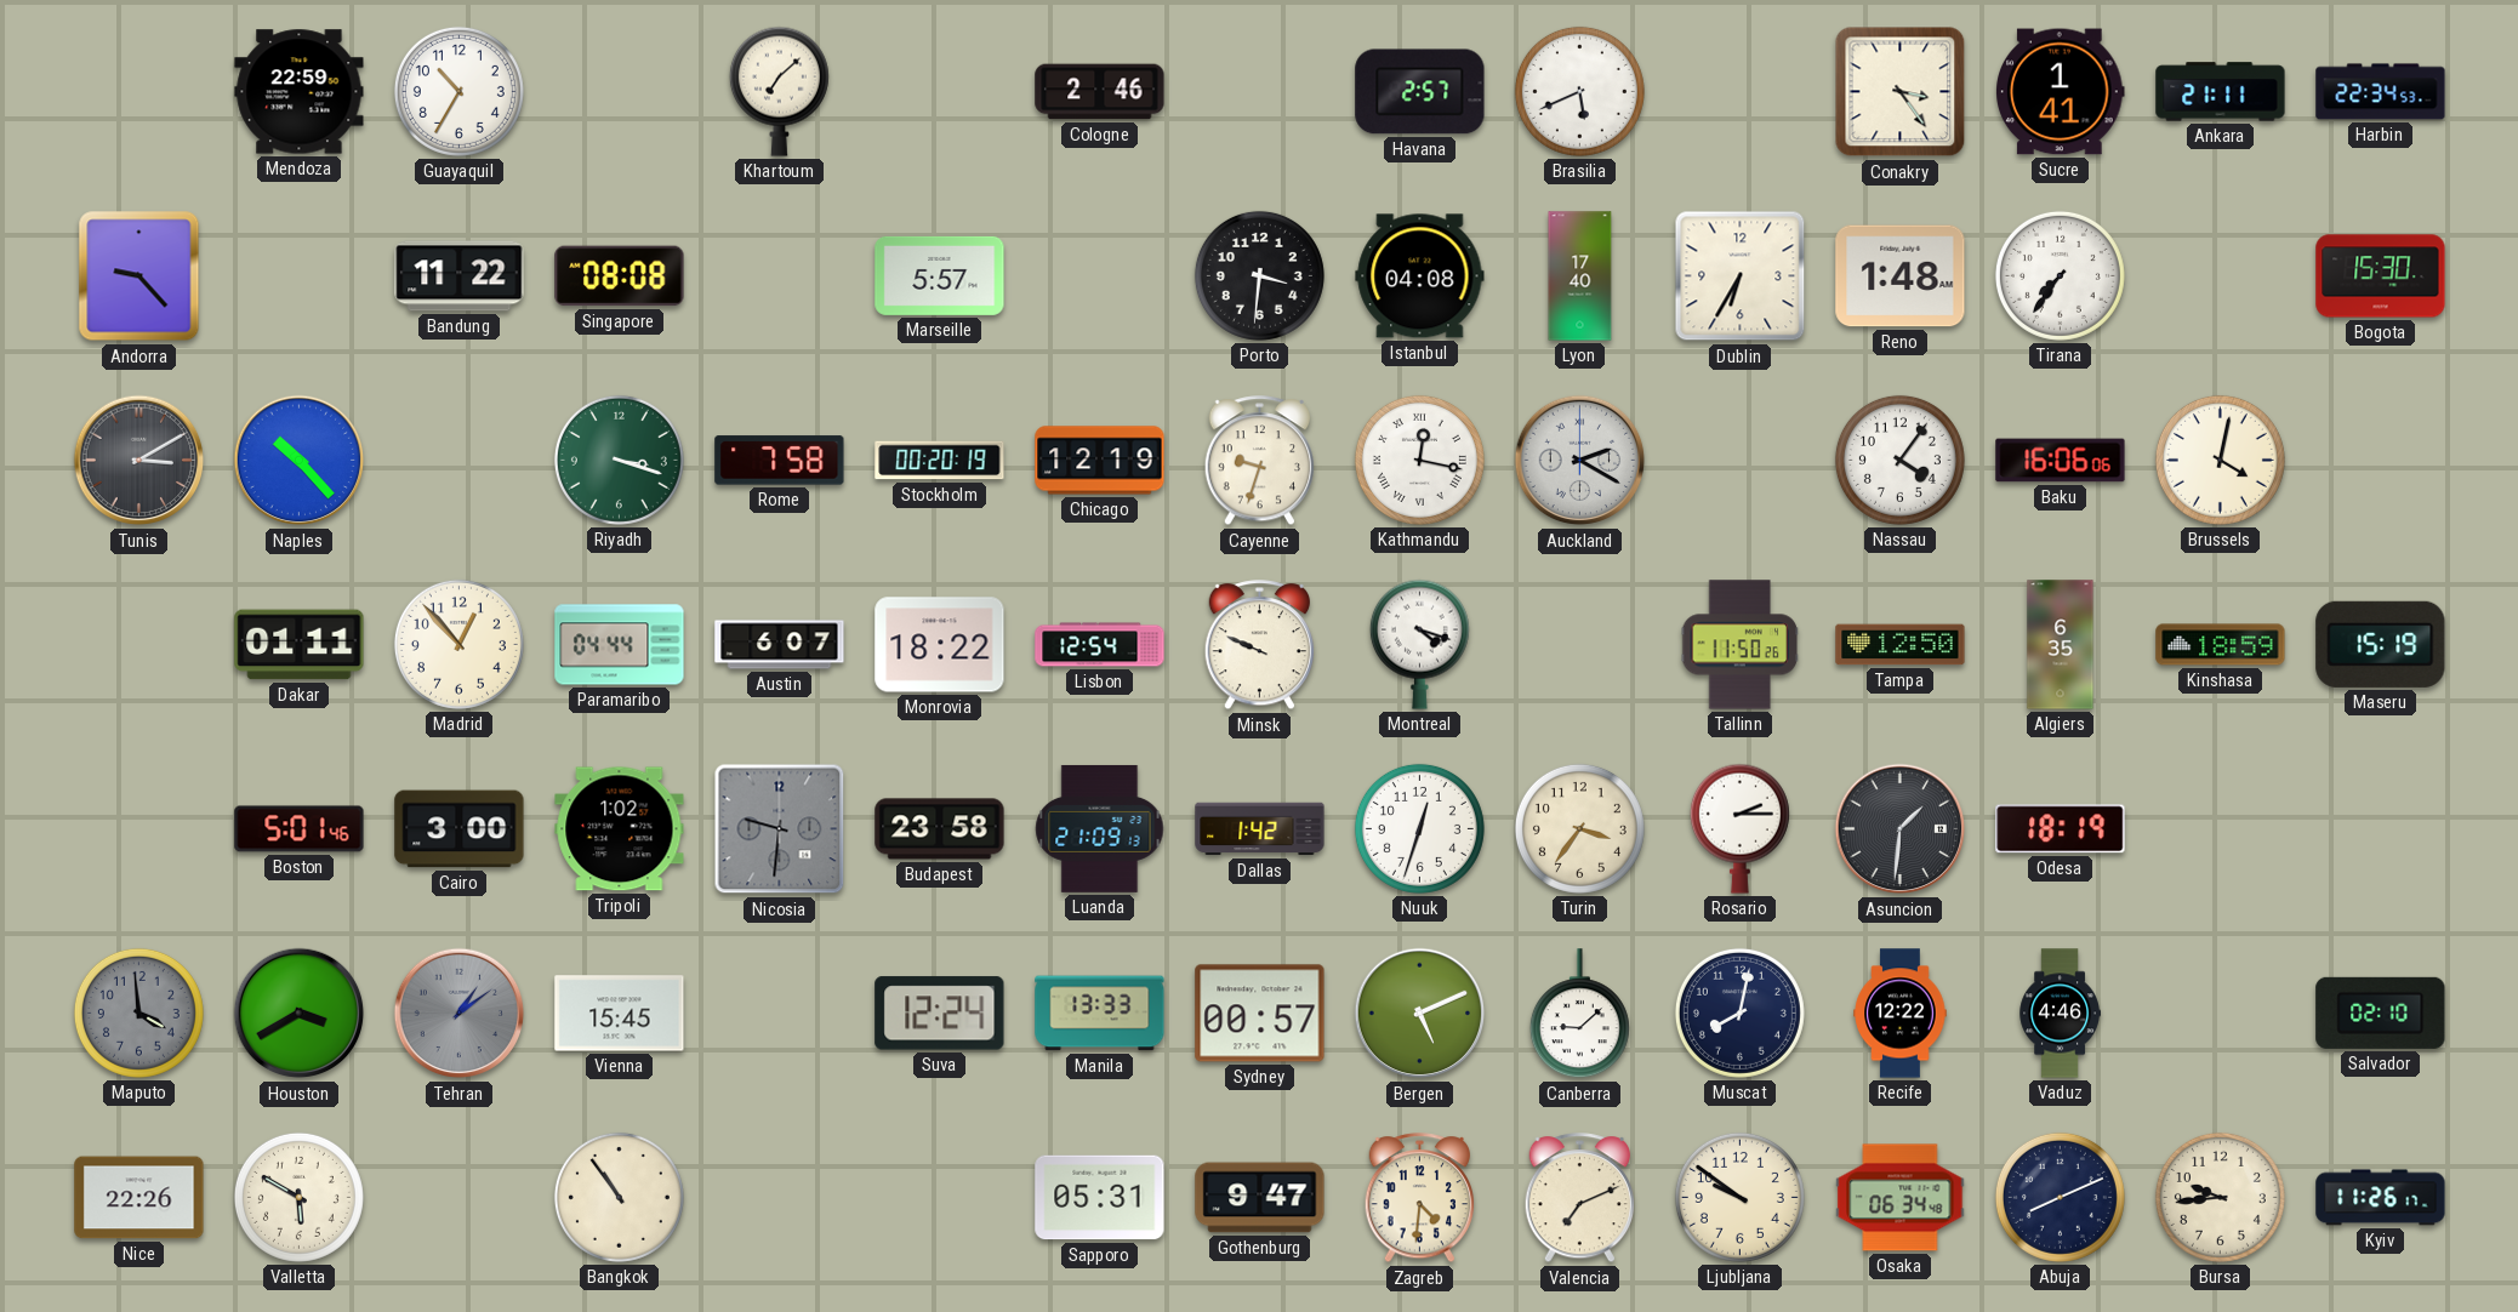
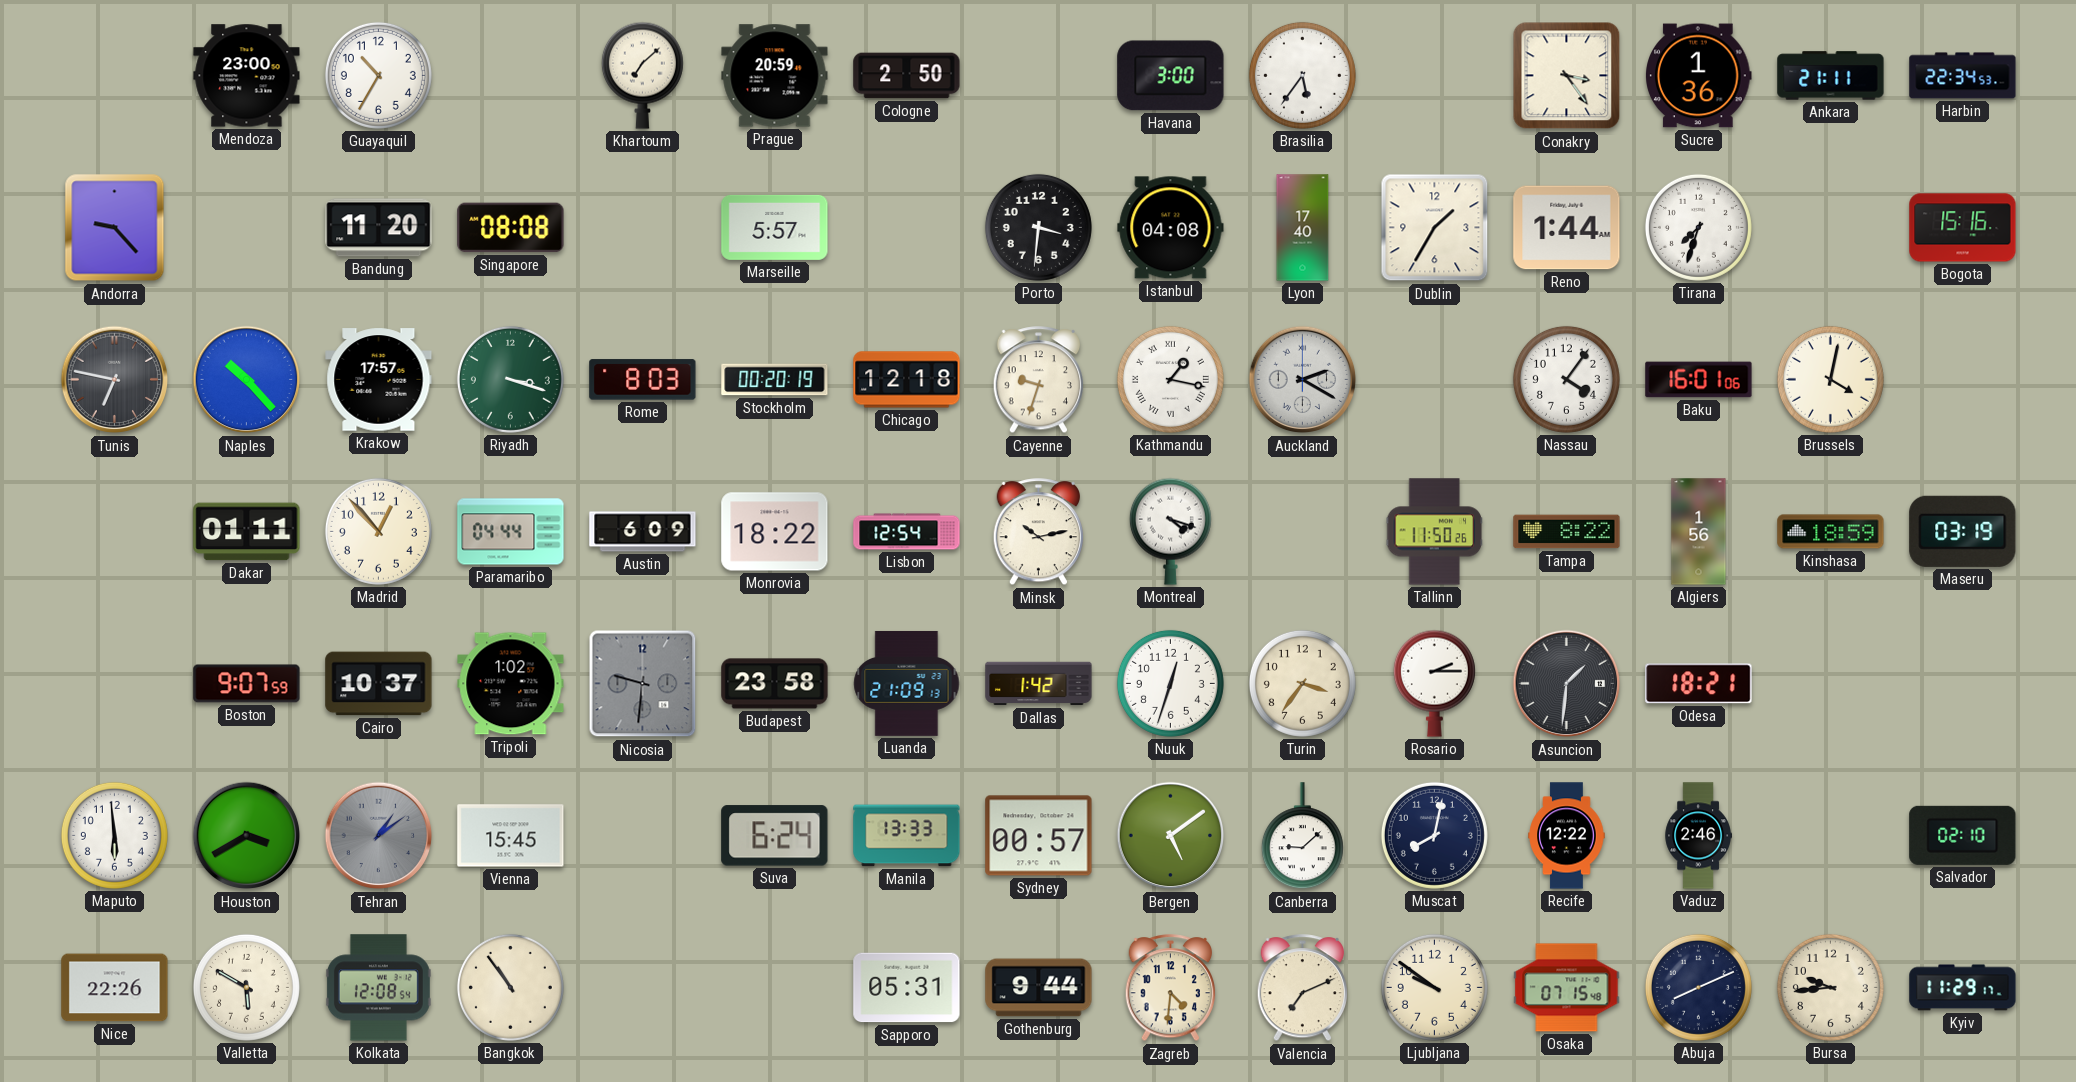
Mendoza: 22:59 -> 23:00
Prague: none -> 20:59
Cologne: 2:46 -> 2:50
Havana: 2:57 -> 3:00
Brasilia: 5:41 -> 5:36
Sucre: 1:41 -> 1:36
Bandung: 11:22 -> 11:20
Dublin: 6:35 -> 1:35
Reno: 1:48 -> 1:44
Tirana: 7:36 -> 7:33
Bogota: 15:30 -> 15:16
Tunis: 3:10 -> 6:47
Krakow: none -> 17:57
Rome: 7:58 -> 8:03
Chicago: 12:19 -> 12:18
Kathmandu: 12:17 -> 1:17
Baku: 16:06 -> 16:01
Austin: 6:07 -> 6:09
Minsk: 9:49 -> 10:13
Tampa: 12:50 -> 8:22
Algiers: 6:35 -> 1:56
Maseru: 15:19 -> 03:19
Boston: 5:01 -> 9:07
Cairo: 3:00 -> 10:37
Odesa: 18:19 -> 18:21
Maputo: 3:59 -> 5:59
Maputo dial: grey -> white
Suva: 12:24 -> 6:24
Bergen: 5:11 -> 5:09
Vaduz: 4:46 -> 2:46
Kolkata: none -> 12:08
Gothenburg: 9:47 -> 9:44
Osaka: 06:34 -> 07:15
Kyiv: 11:26 -> 11:29
